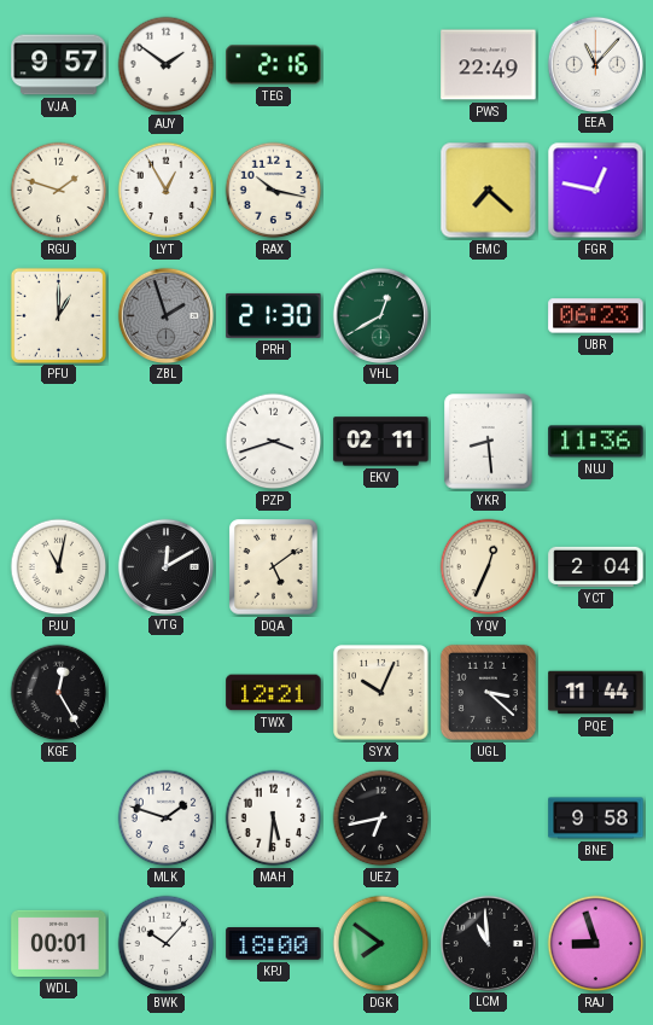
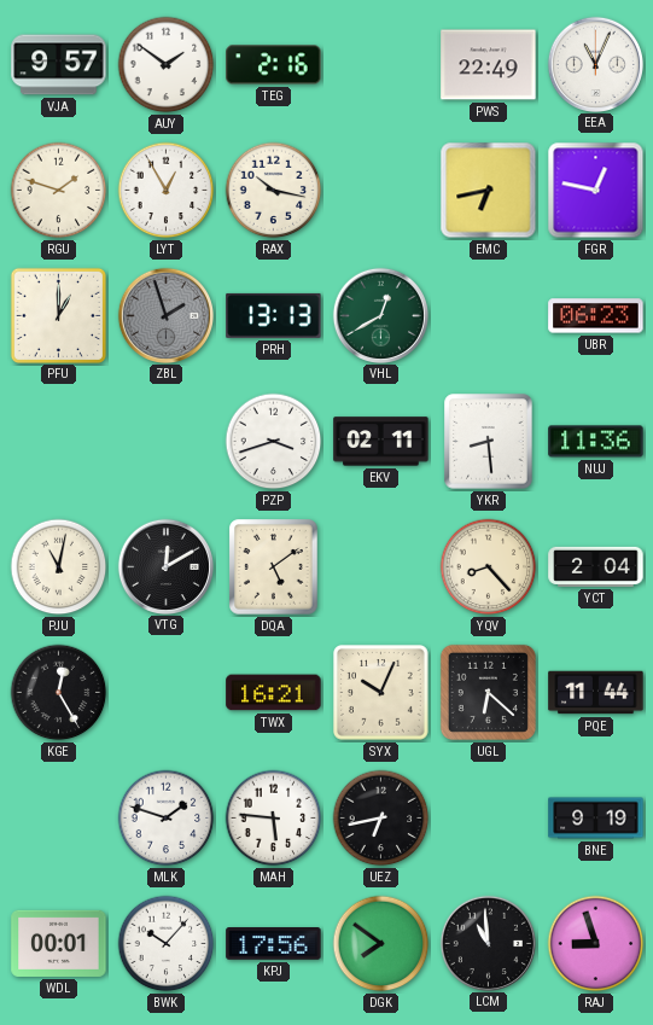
EEA: 11:07 -> 11:04
EMC: 7:22 -> 6:43
PRH: 21:30 -> 13:13
YQV: 12:34 -> 8:23
TWX: 12:21 -> 16:21
UGL: 3:22 -> 6:22
MAH: 5:31 -> 5:46
BNE: 9:58 -> 9:19
KPJ: 18:00 -> 17:56
